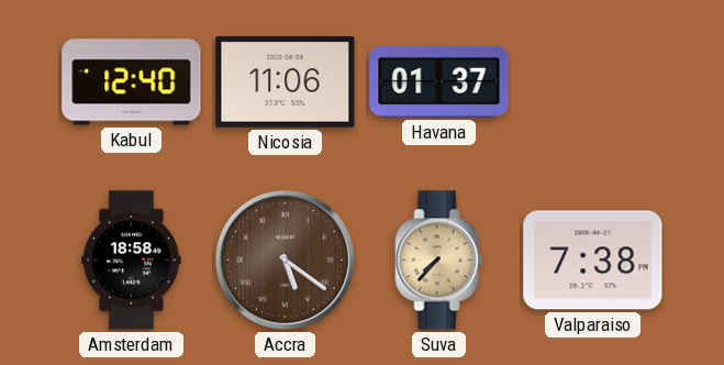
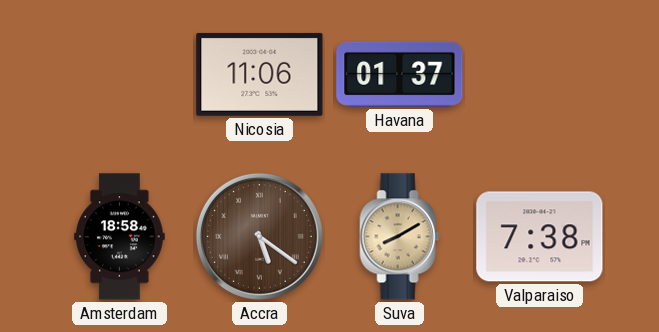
Kabul: 12:40 -> none
Suva: 7:37 -> 8:10
